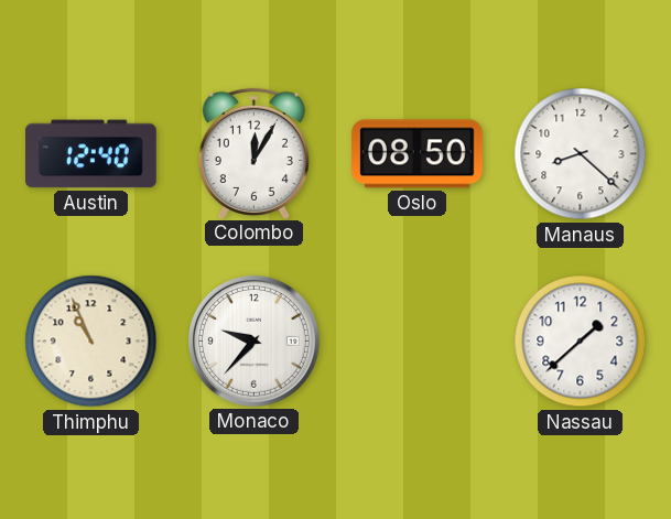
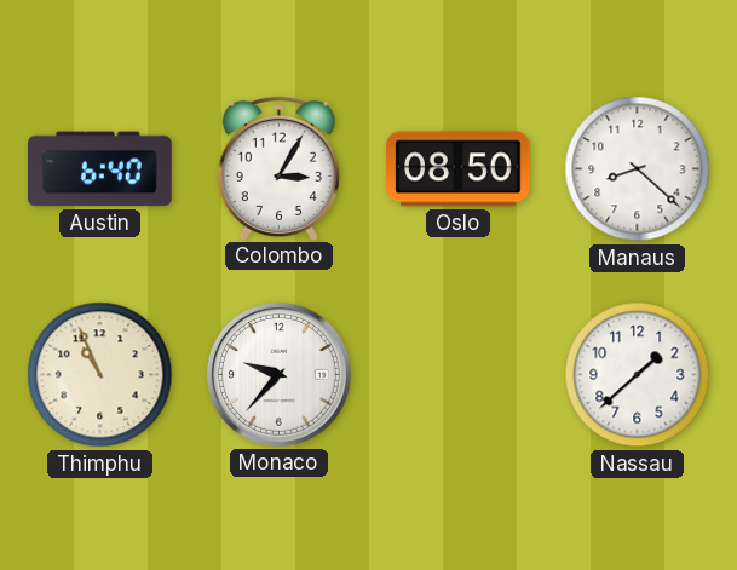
Austin: 12:40 -> 6:40
Colombo: 12:05 -> 3:05
